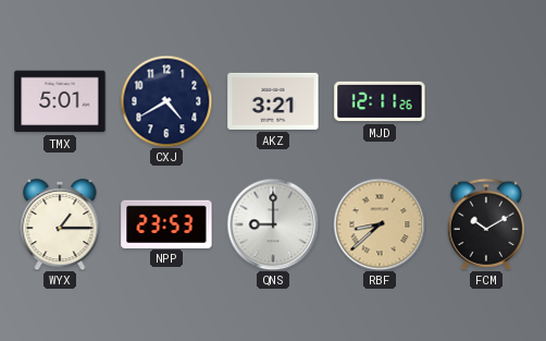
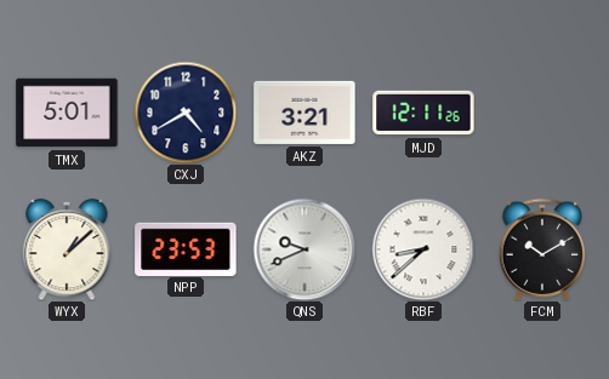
WYX: 1:15 -> 1:08
QNS: 9:00 -> 9:41
RBF dial: champagne -> white
